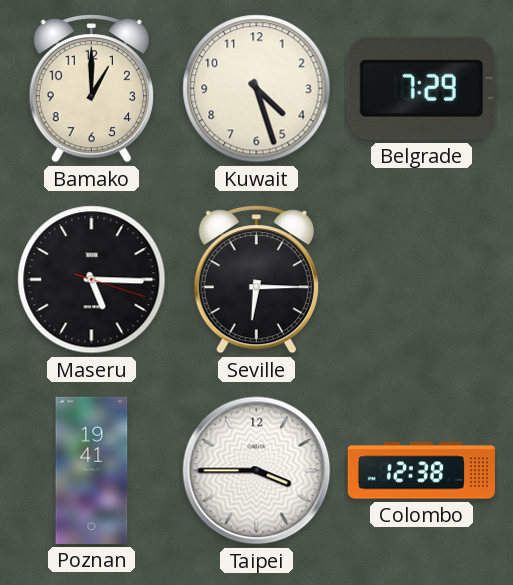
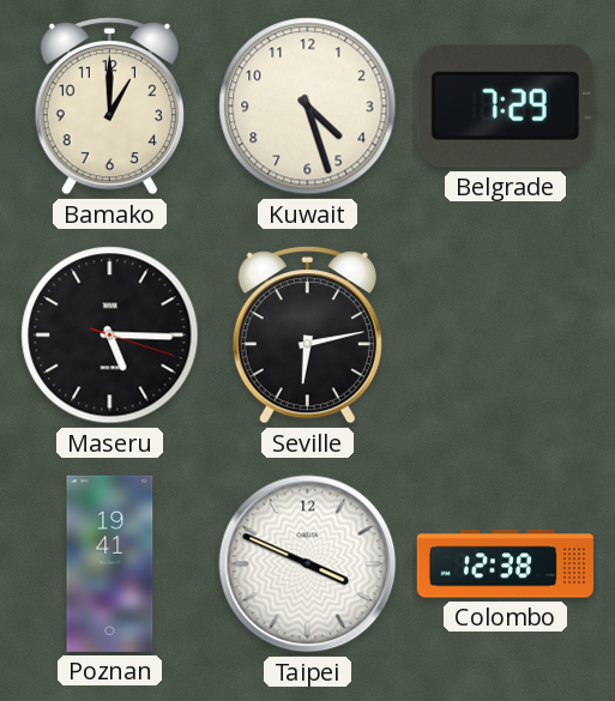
Seville: 6:15 -> 6:13
Taipei: 3:45 -> 3:49
